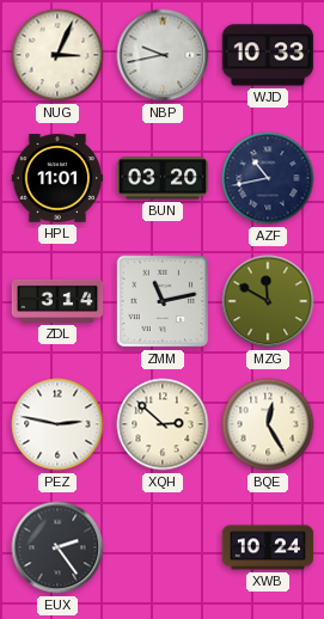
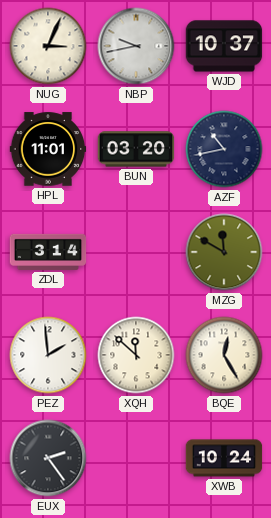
WJD: 10:33 -> 10:37
ZMM: 11:13 -> none
PEZ: 2:47 -> 1:59
XQH: 2:52 -> 11:52
